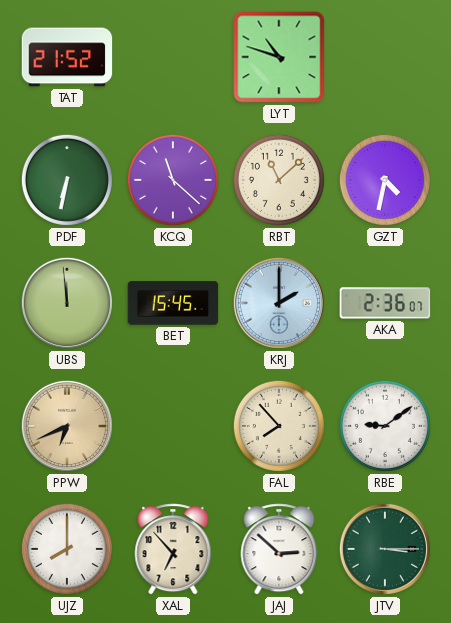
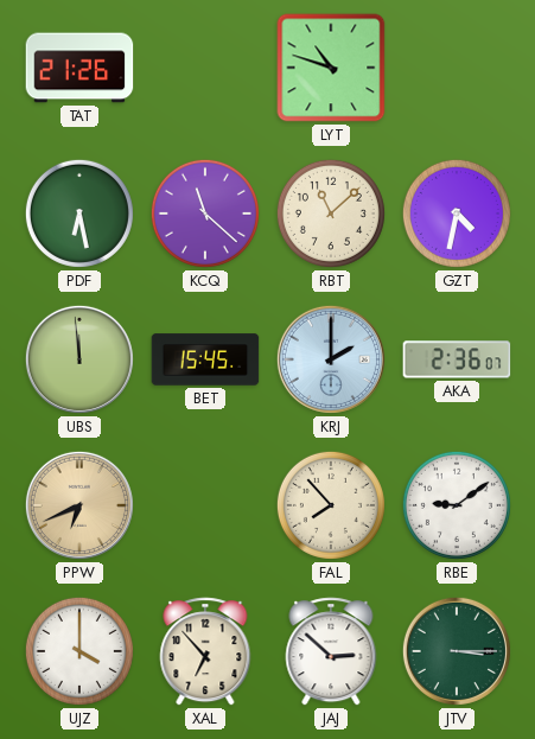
TAT: 21:52 -> 21:26
PDF: 6:32 -> 6:28
UJZ: 8:00 -> 4:00
